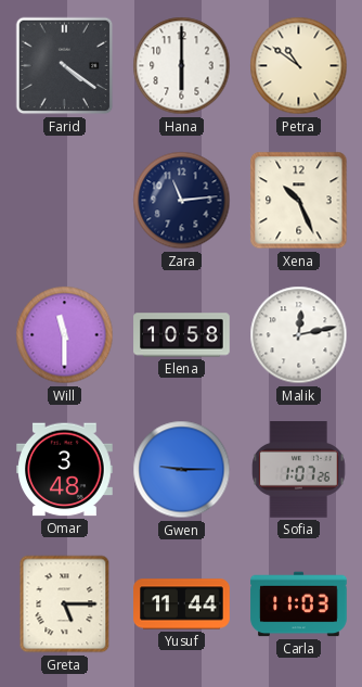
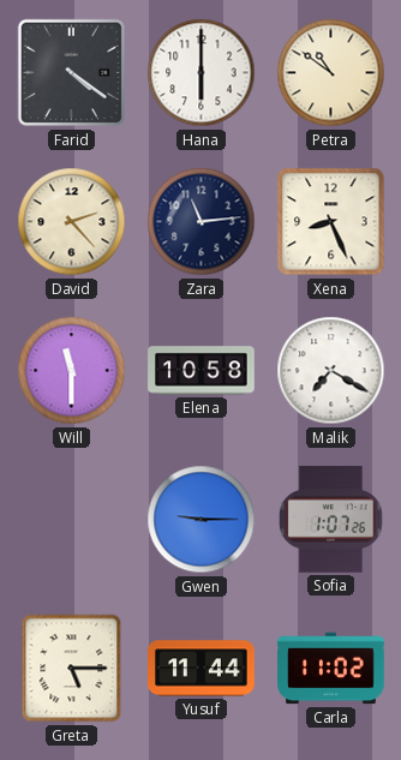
David: none -> 2:23
Xena: 10:26 -> 8:26
Malik: 12:13 -> 7:20
Omar: 3:48 -> none
Carla: 11:03 -> 11:02
